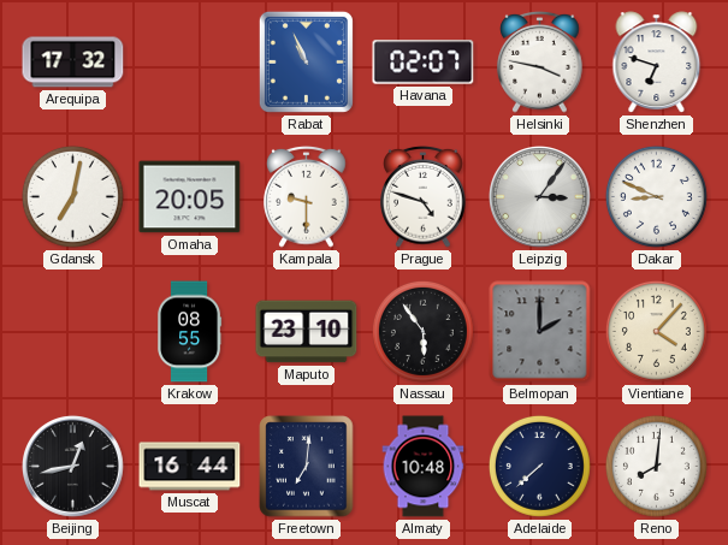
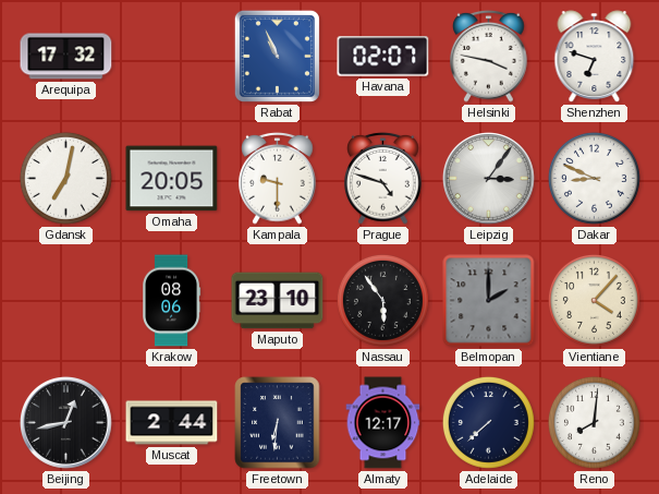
Krakow: 08:55 -> 08:06
Muscat: 16:44 -> 2:44
Freetown: 7:01 -> 6:31
Almaty: 10:48 -> 12:17
